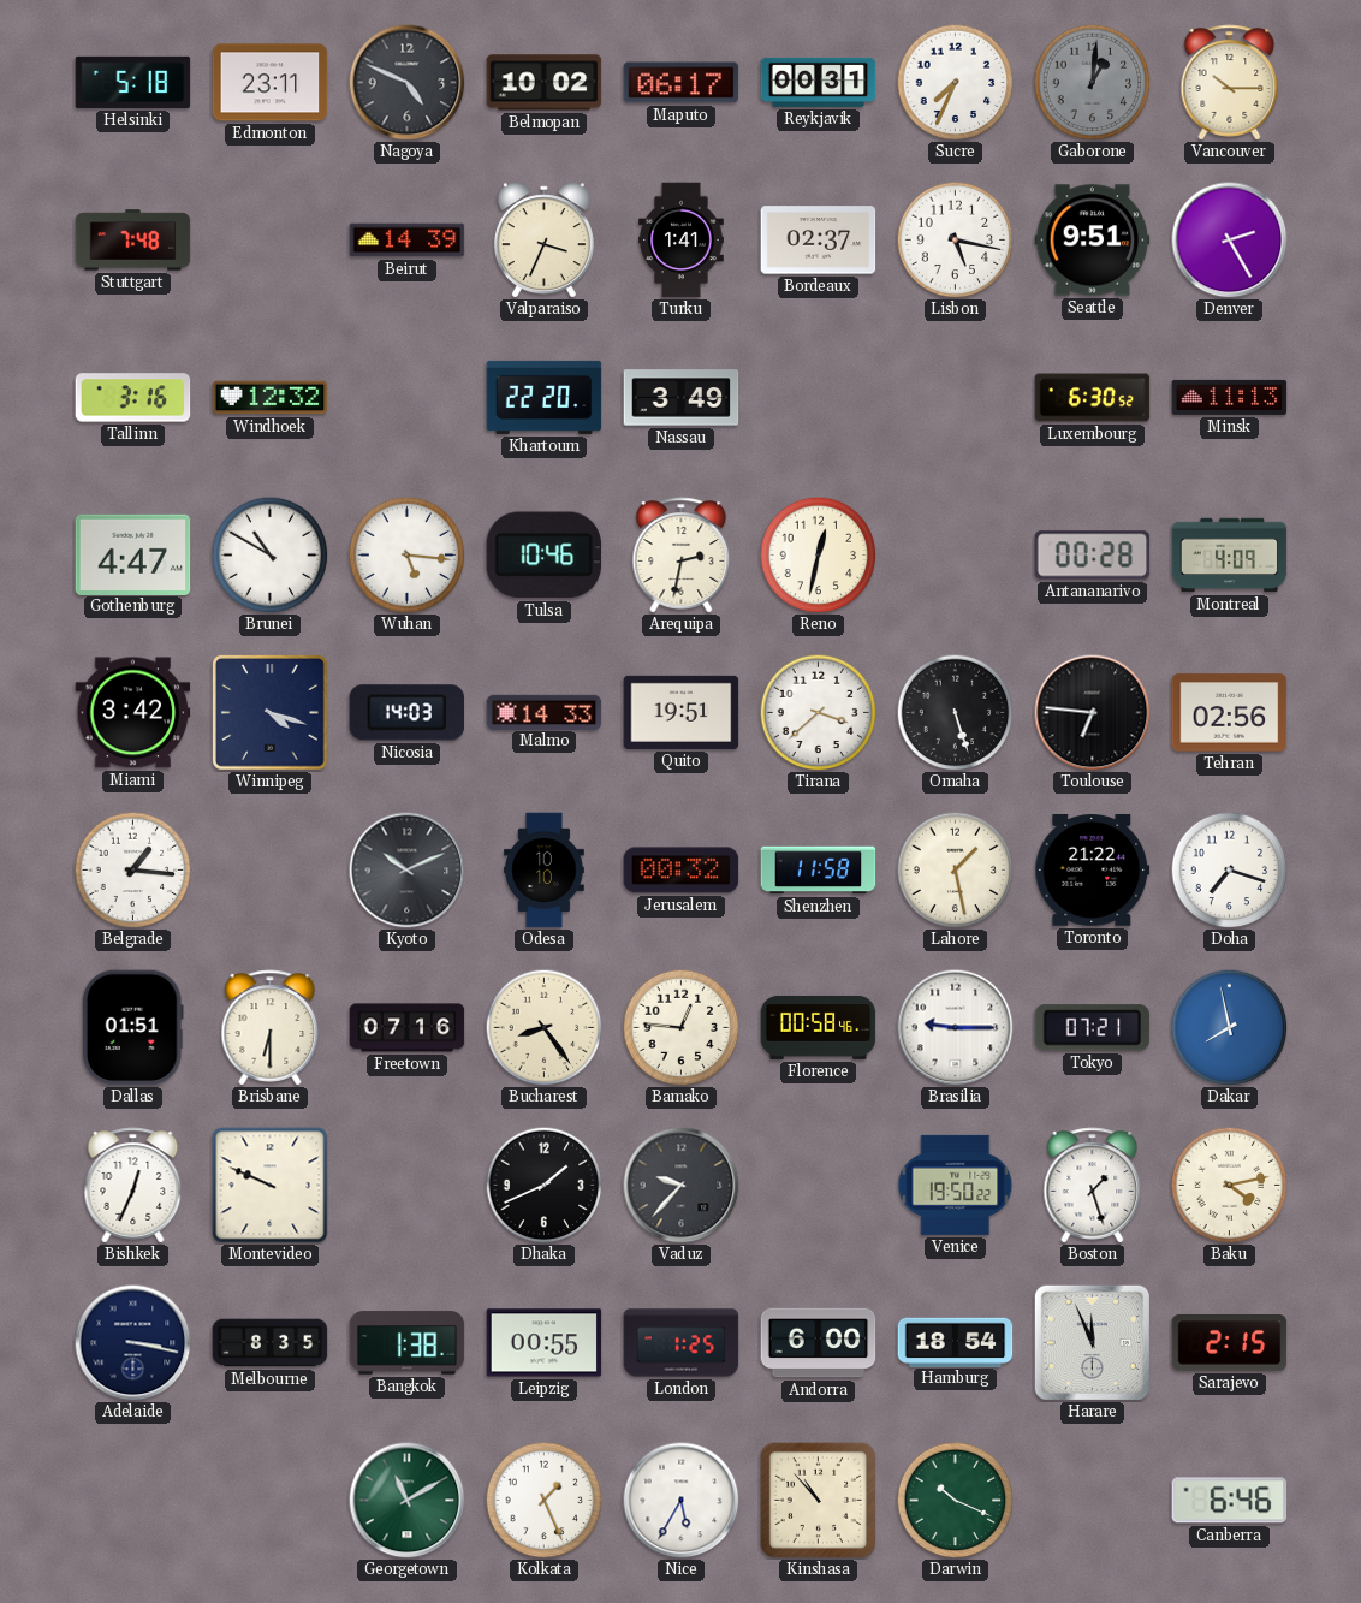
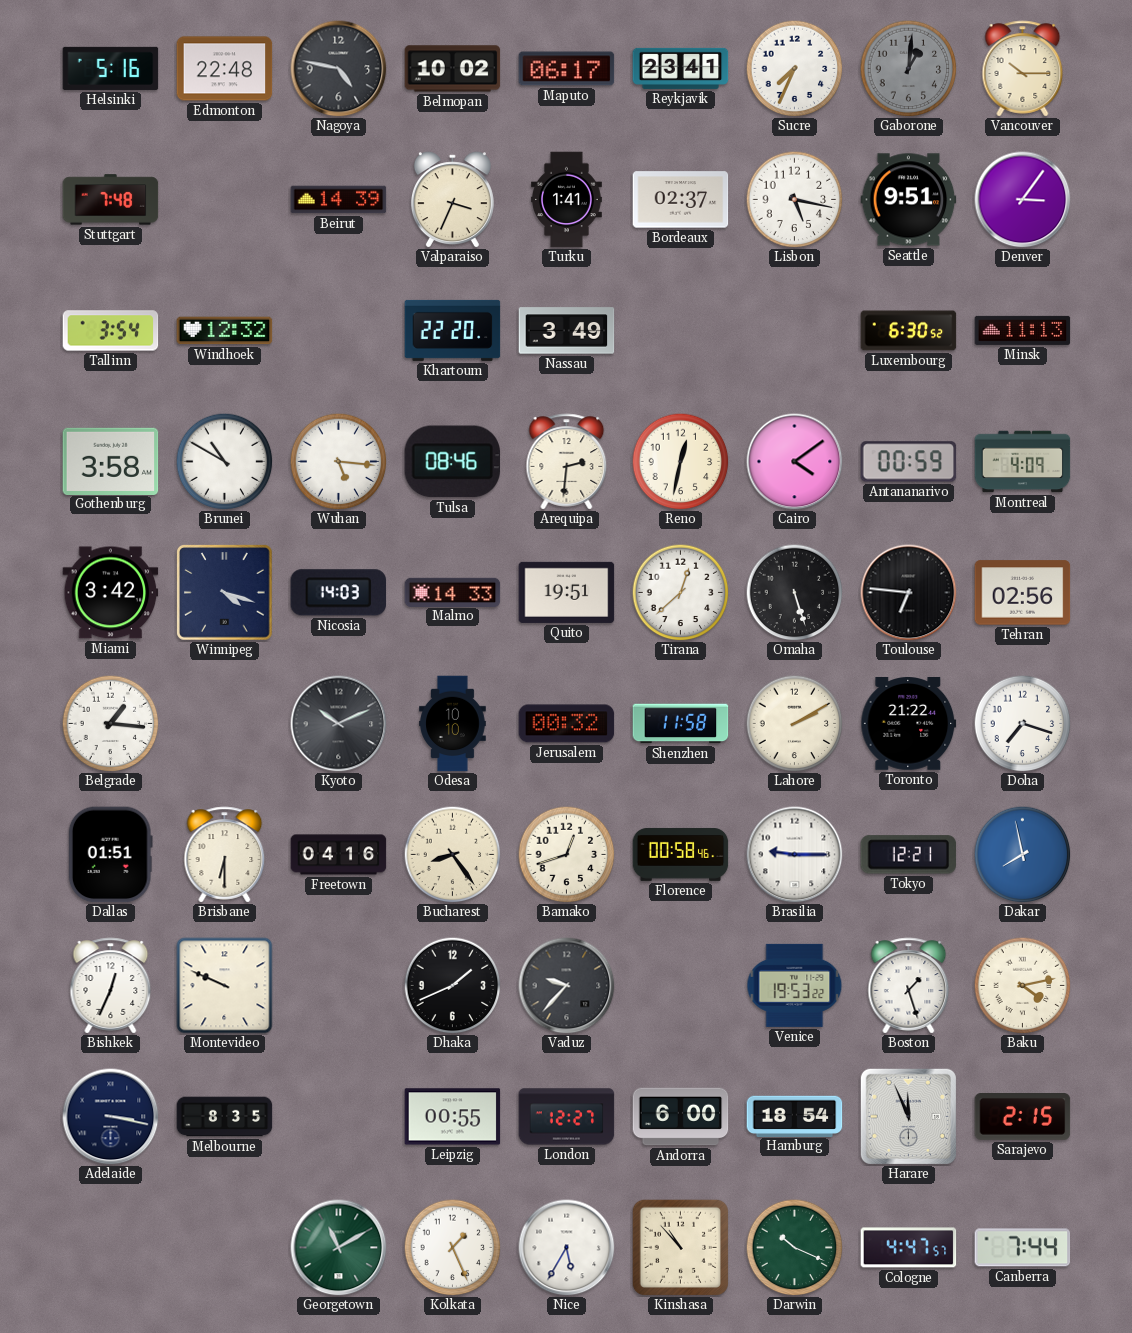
Helsinki: 5:18 -> 5:16
Edmonton: 23:11 -> 22:48
Nagoya: 4:49 -> 4:47
Reykjavik: 00:31 -> 23:41
Denver: 2:25 -> 3:06
Tallinn: 3:16 -> 3:54
Gothenburg: 4:47 -> 3:58
Tulsa: 10:46 -> 08:46
Arequipa: 2:32 -> 2:31
Cairo: none -> 4:09
Antananarivo: 00:28 -> 00:59
Tirana: 3:38 -> 12:38
Lahore: 1:28 -> 2:10
Freetown: 07:16 -> 04:16
Bamako: 12:46 -> 12:42
Tokyo: 07:21 -> 12:21
Venice: 19:50 -> 19:53
Bangkok: 1:38 -> none
London: 1:25 -> 12:27
Cologne: none -> 4:47
Canberra: 6:46 -> 7:44
